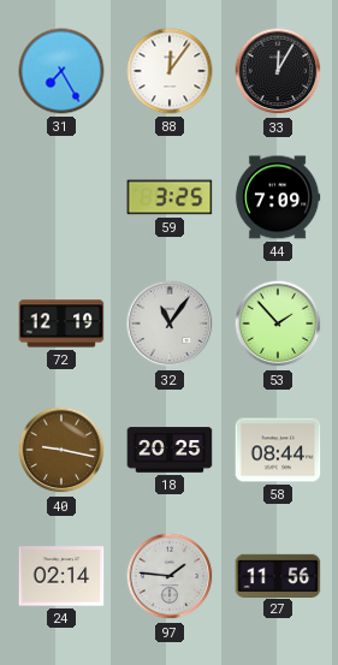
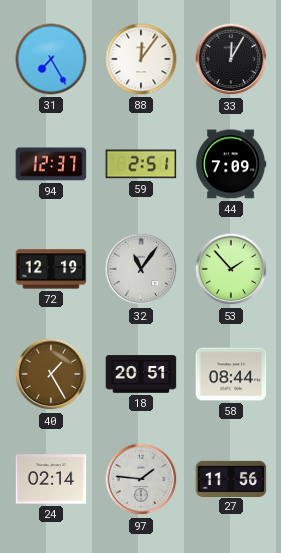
94: none -> 12:37
59: 3:25 -> 2:51
40: 9:17 -> 1:25
18: 20:25 -> 20:51
